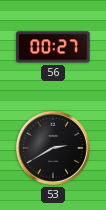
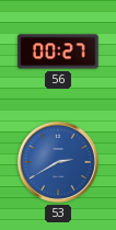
53 dial: black -> blue
